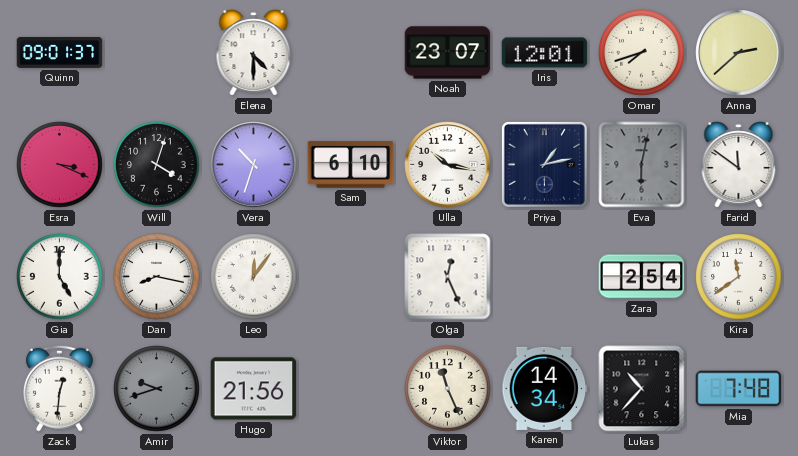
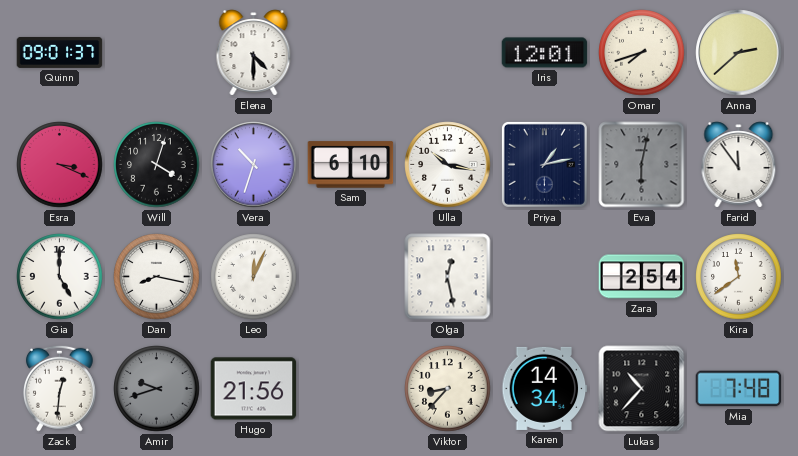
Noah: 23:07 -> none
Farid: 11:51 -> 11:54
Leo: 12:06 -> 12:04
Olga: 12:26 -> 12:28
Viktor: 11:26 -> 8:37
